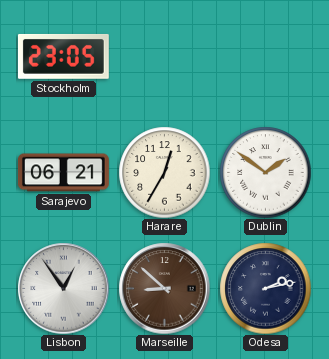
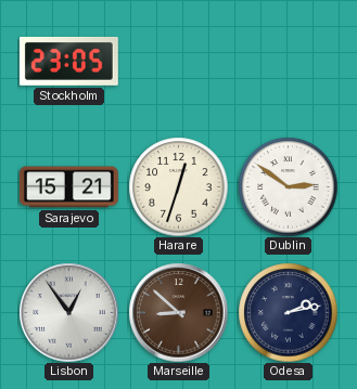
Sarajevo: 06:21 -> 15:21
Harare: 12:35 -> 12:33
Dublin: 1:51 -> 2:51
